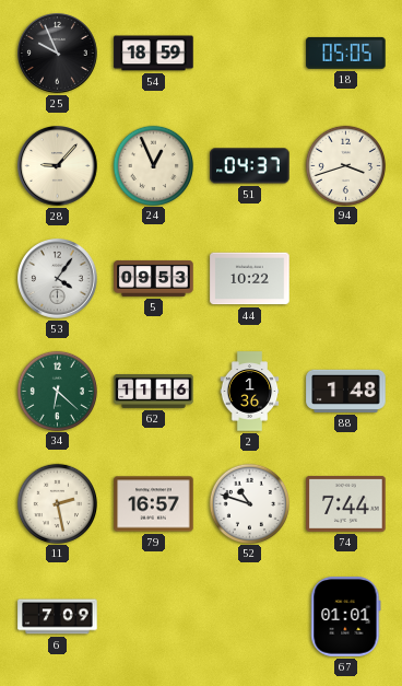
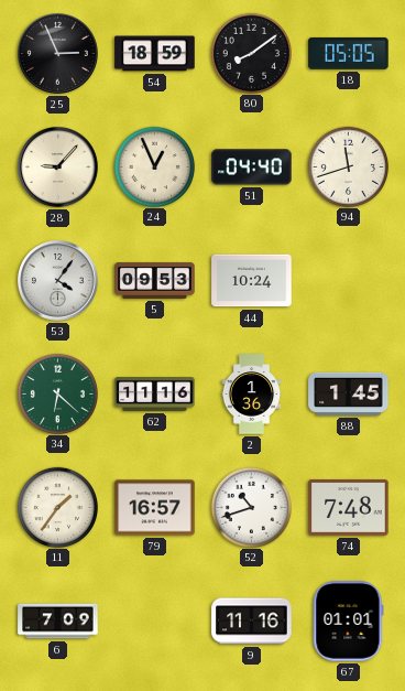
25: 9:56 -> 2:56
80: none -> 8:09
51: 04:37 -> 04:40
94: 3:42 -> 11:42
44: 10:22 -> 10:24
88: 1:48 -> 1:45
11: 2:28 -> 1:36
52: 10:48 -> 10:42
74: 7:44 -> 7:48
9: none -> 11:16
